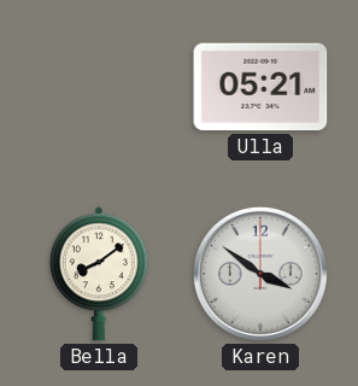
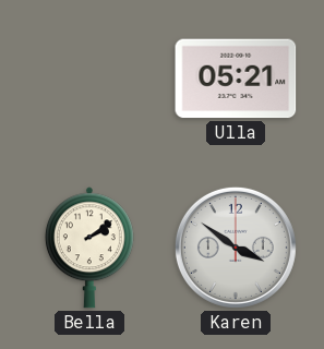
Bella: 8:09 -> 2:09
